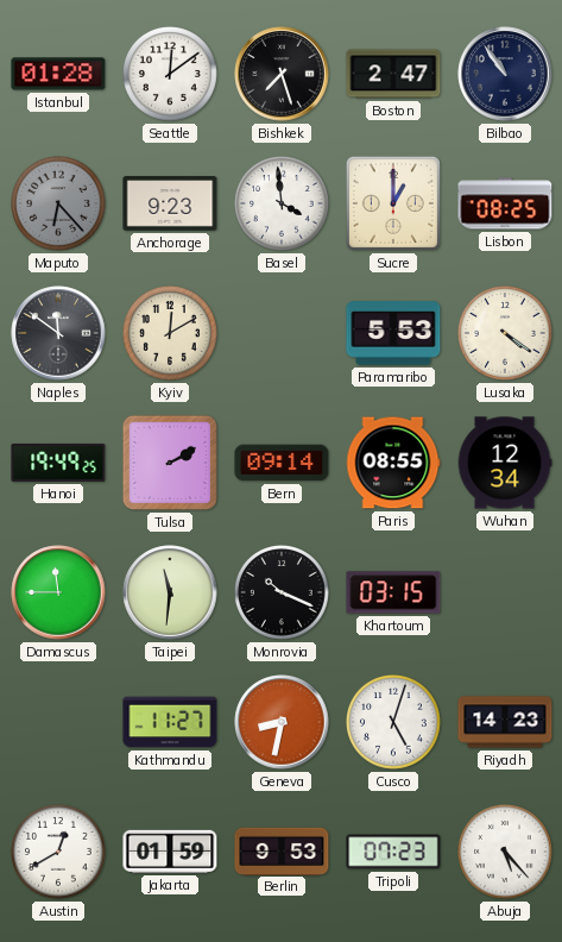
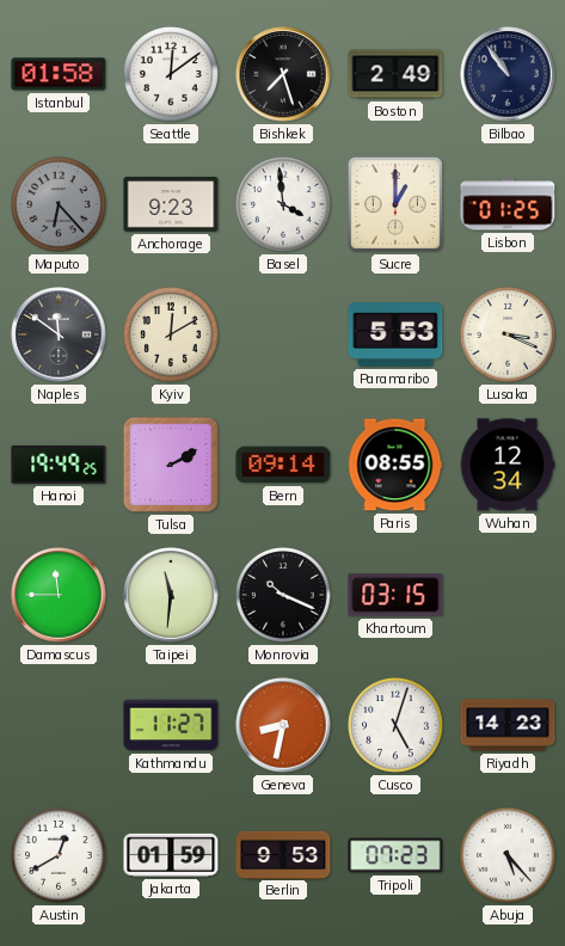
Istanbul: 01:28 -> 01:58
Boston: 2:47 -> 2:49
Lisbon: 08:25 -> 01:25
Lusaka: 4:21 -> 3:19
